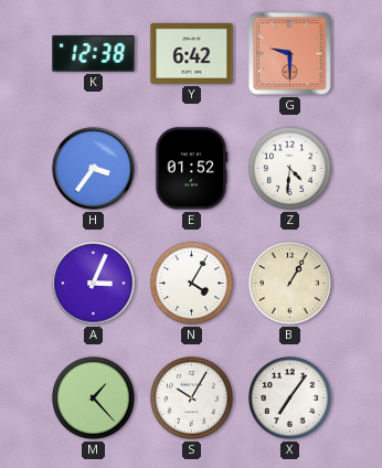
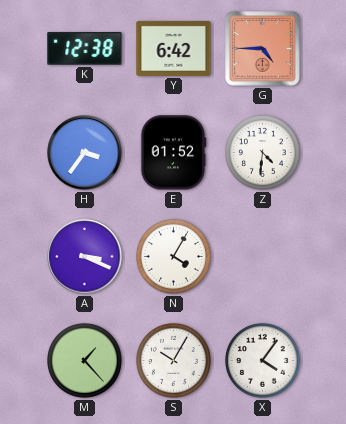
G: 9:30 -> 4:45
A: 3:04 -> 3:19
B: 1:05 -> none
X: 7:06 -> 4:06
